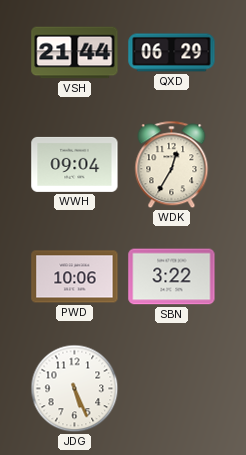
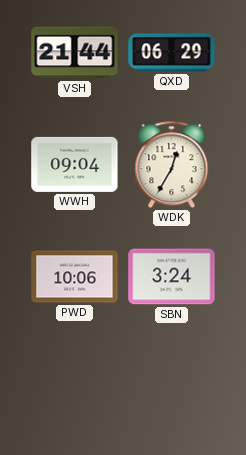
SBN: 3:22 -> 3:24
JDG: 5:26 -> none
